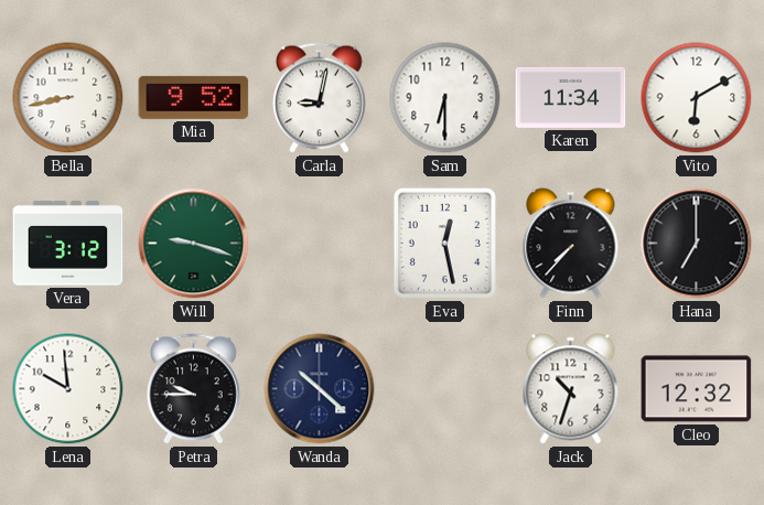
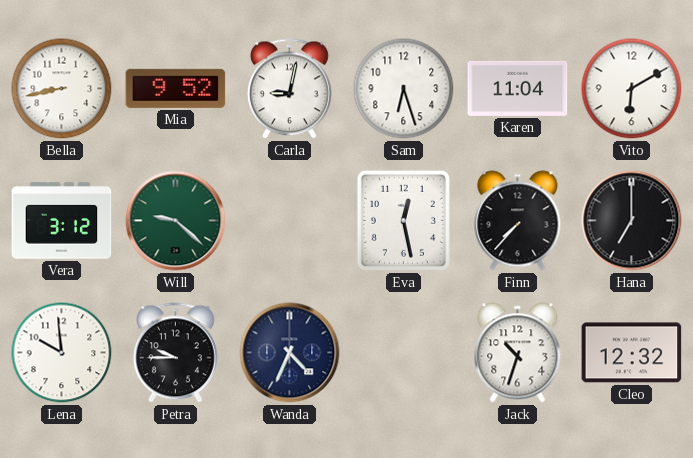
Sam: 6:30 -> 6:27
Karen: 11:34 -> 11:04
Will: 9:18 -> 9:22
Wanda: 10:22 -> 4:34
